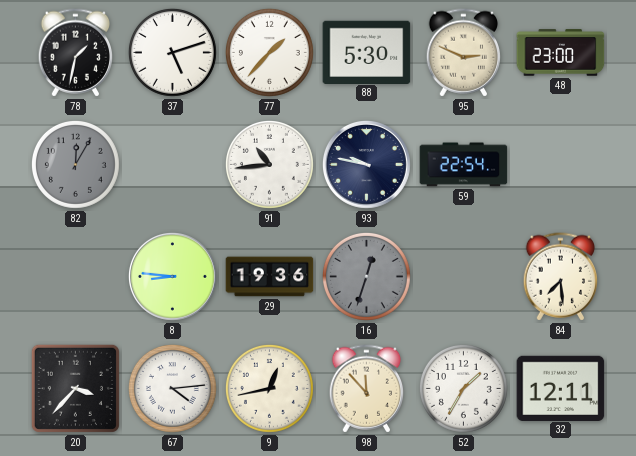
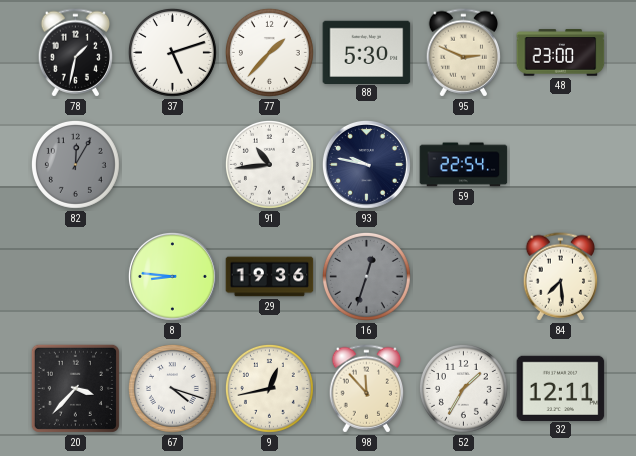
67: 4:14 -> 4:18
